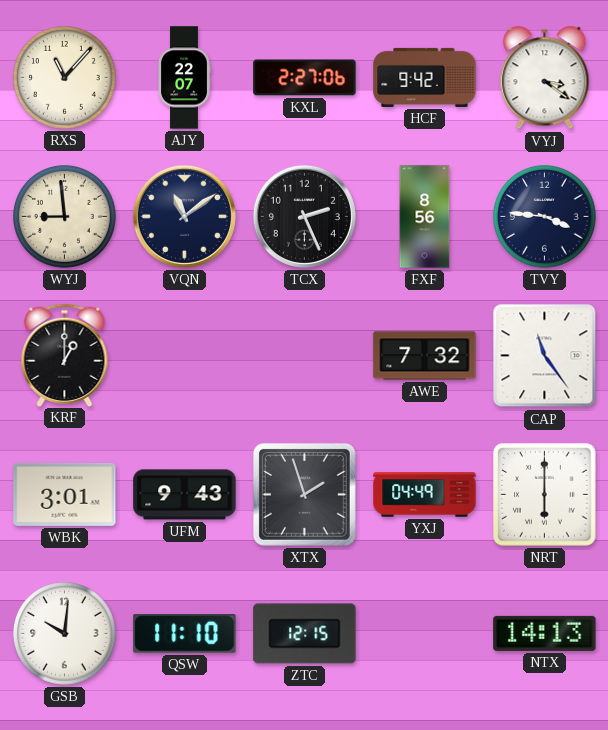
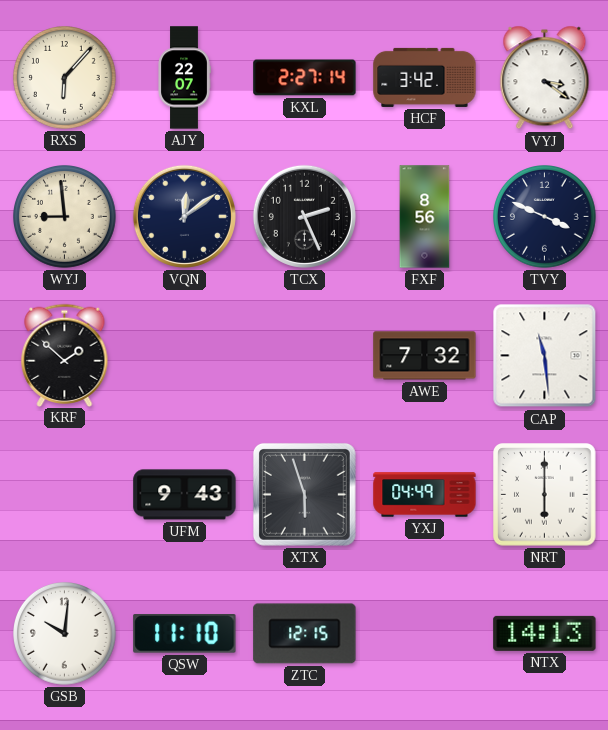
RXS: 11:07 -> 6:07
KXL: 2:27:06 -> 2:27:14
HCF: 9:42 -> 3:42
VQN: 11:09 -> 12:09
TVY: 3:46 -> 3:49
KRF: 1:00 -> 1:52
CAP: 11:24 -> 11:29
WBK: 3:01 -> none
XTX: 1:57 -> 5:57
